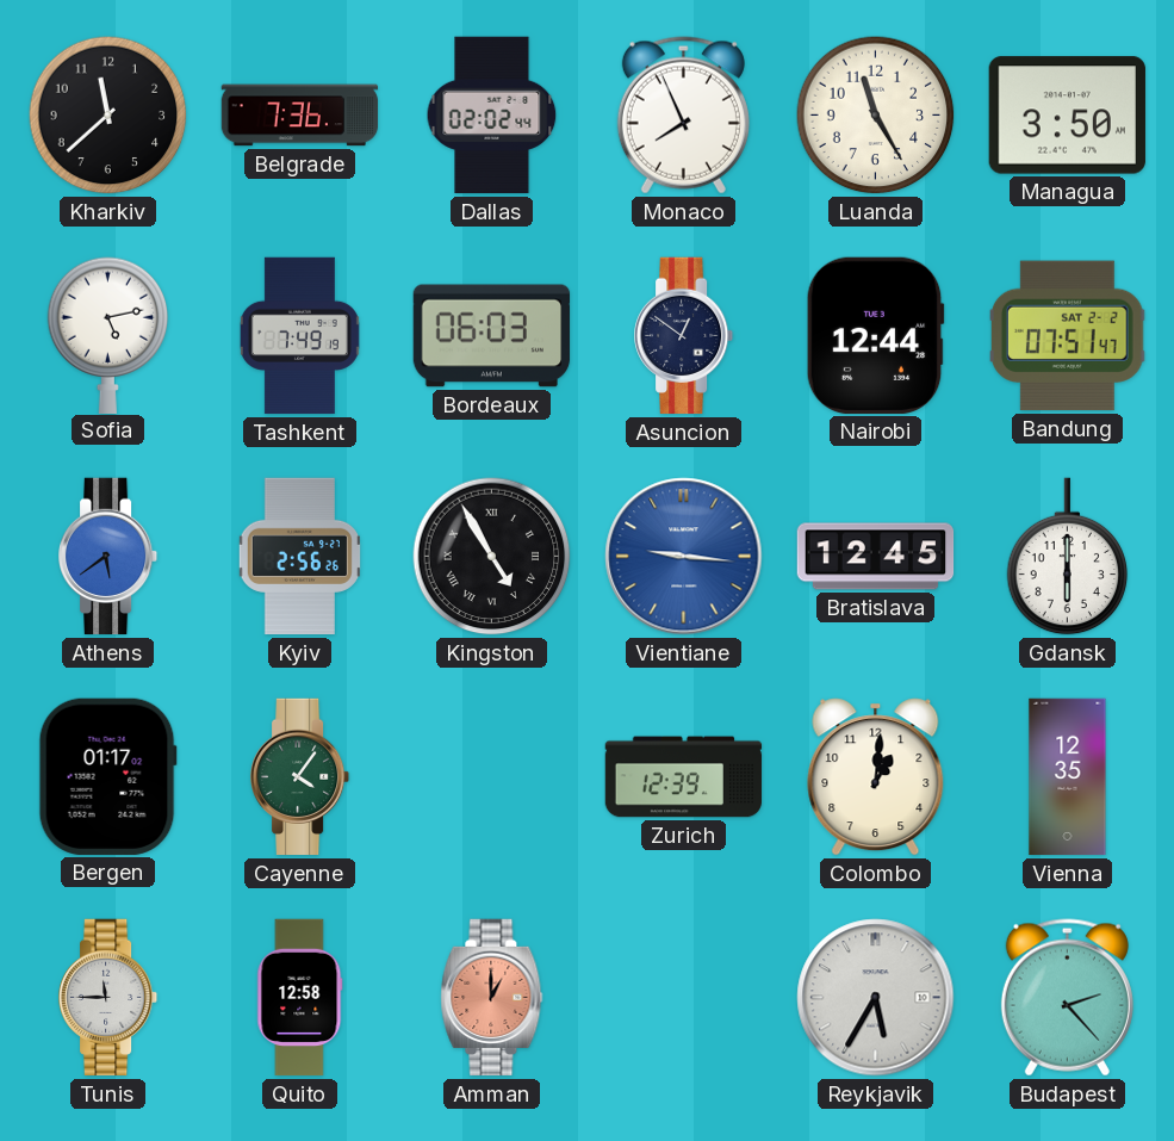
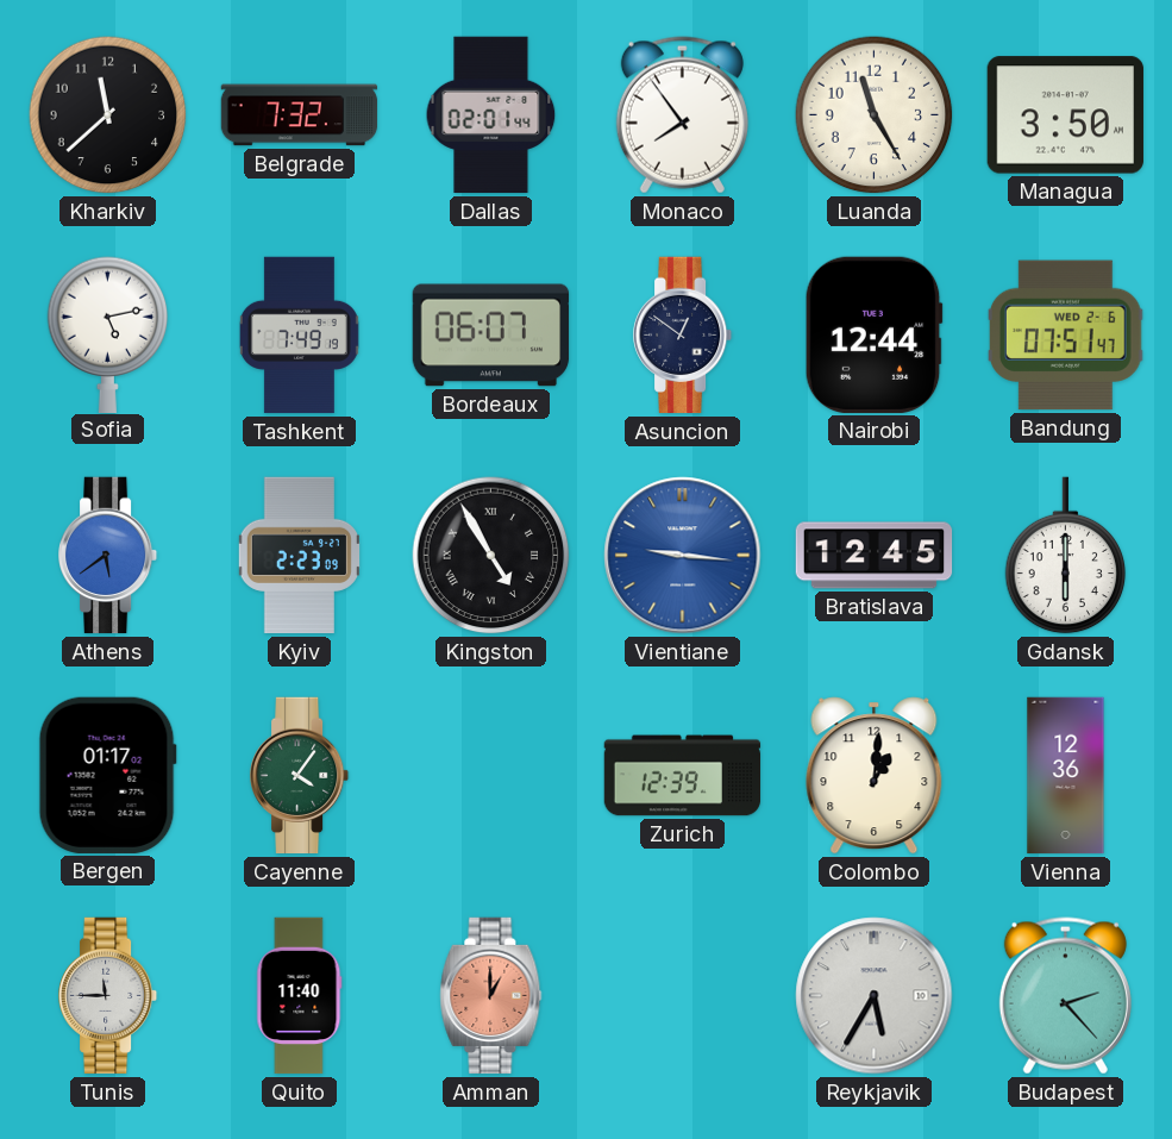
Belgrade: 7:36 -> 7:32
Dallas: 02:02 -> 02:01
Monaco: 7:56 -> 7:54
Bordeaux: 06:03 -> 06:07
Bandung date: SAT 2-2 -> WED 2-6
Kyiv: 2:56 -> 2:23
Vienna: 12:35 -> 12:36
Quito: 12:58 -> 11:40
